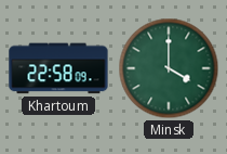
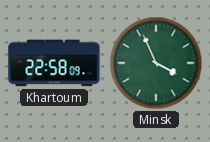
Minsk: 4:00 -> 3:56
